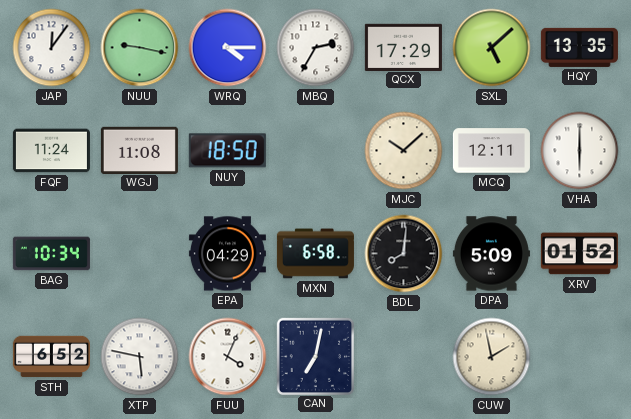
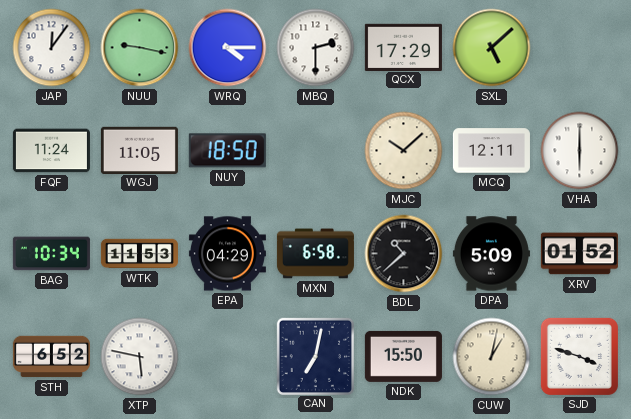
MBQ: 2:35 -> 2:30
HQY: 13:35 -> none
WGJ: 11:08 -> 11:05
WTK: none -> 11:53
BDL: 8:01 -> 10:38
FUU: 4:04 -> none
NDK: none -> 15:50
CUW: 1:58 -> 1:02
SJD: none -> 3:48
